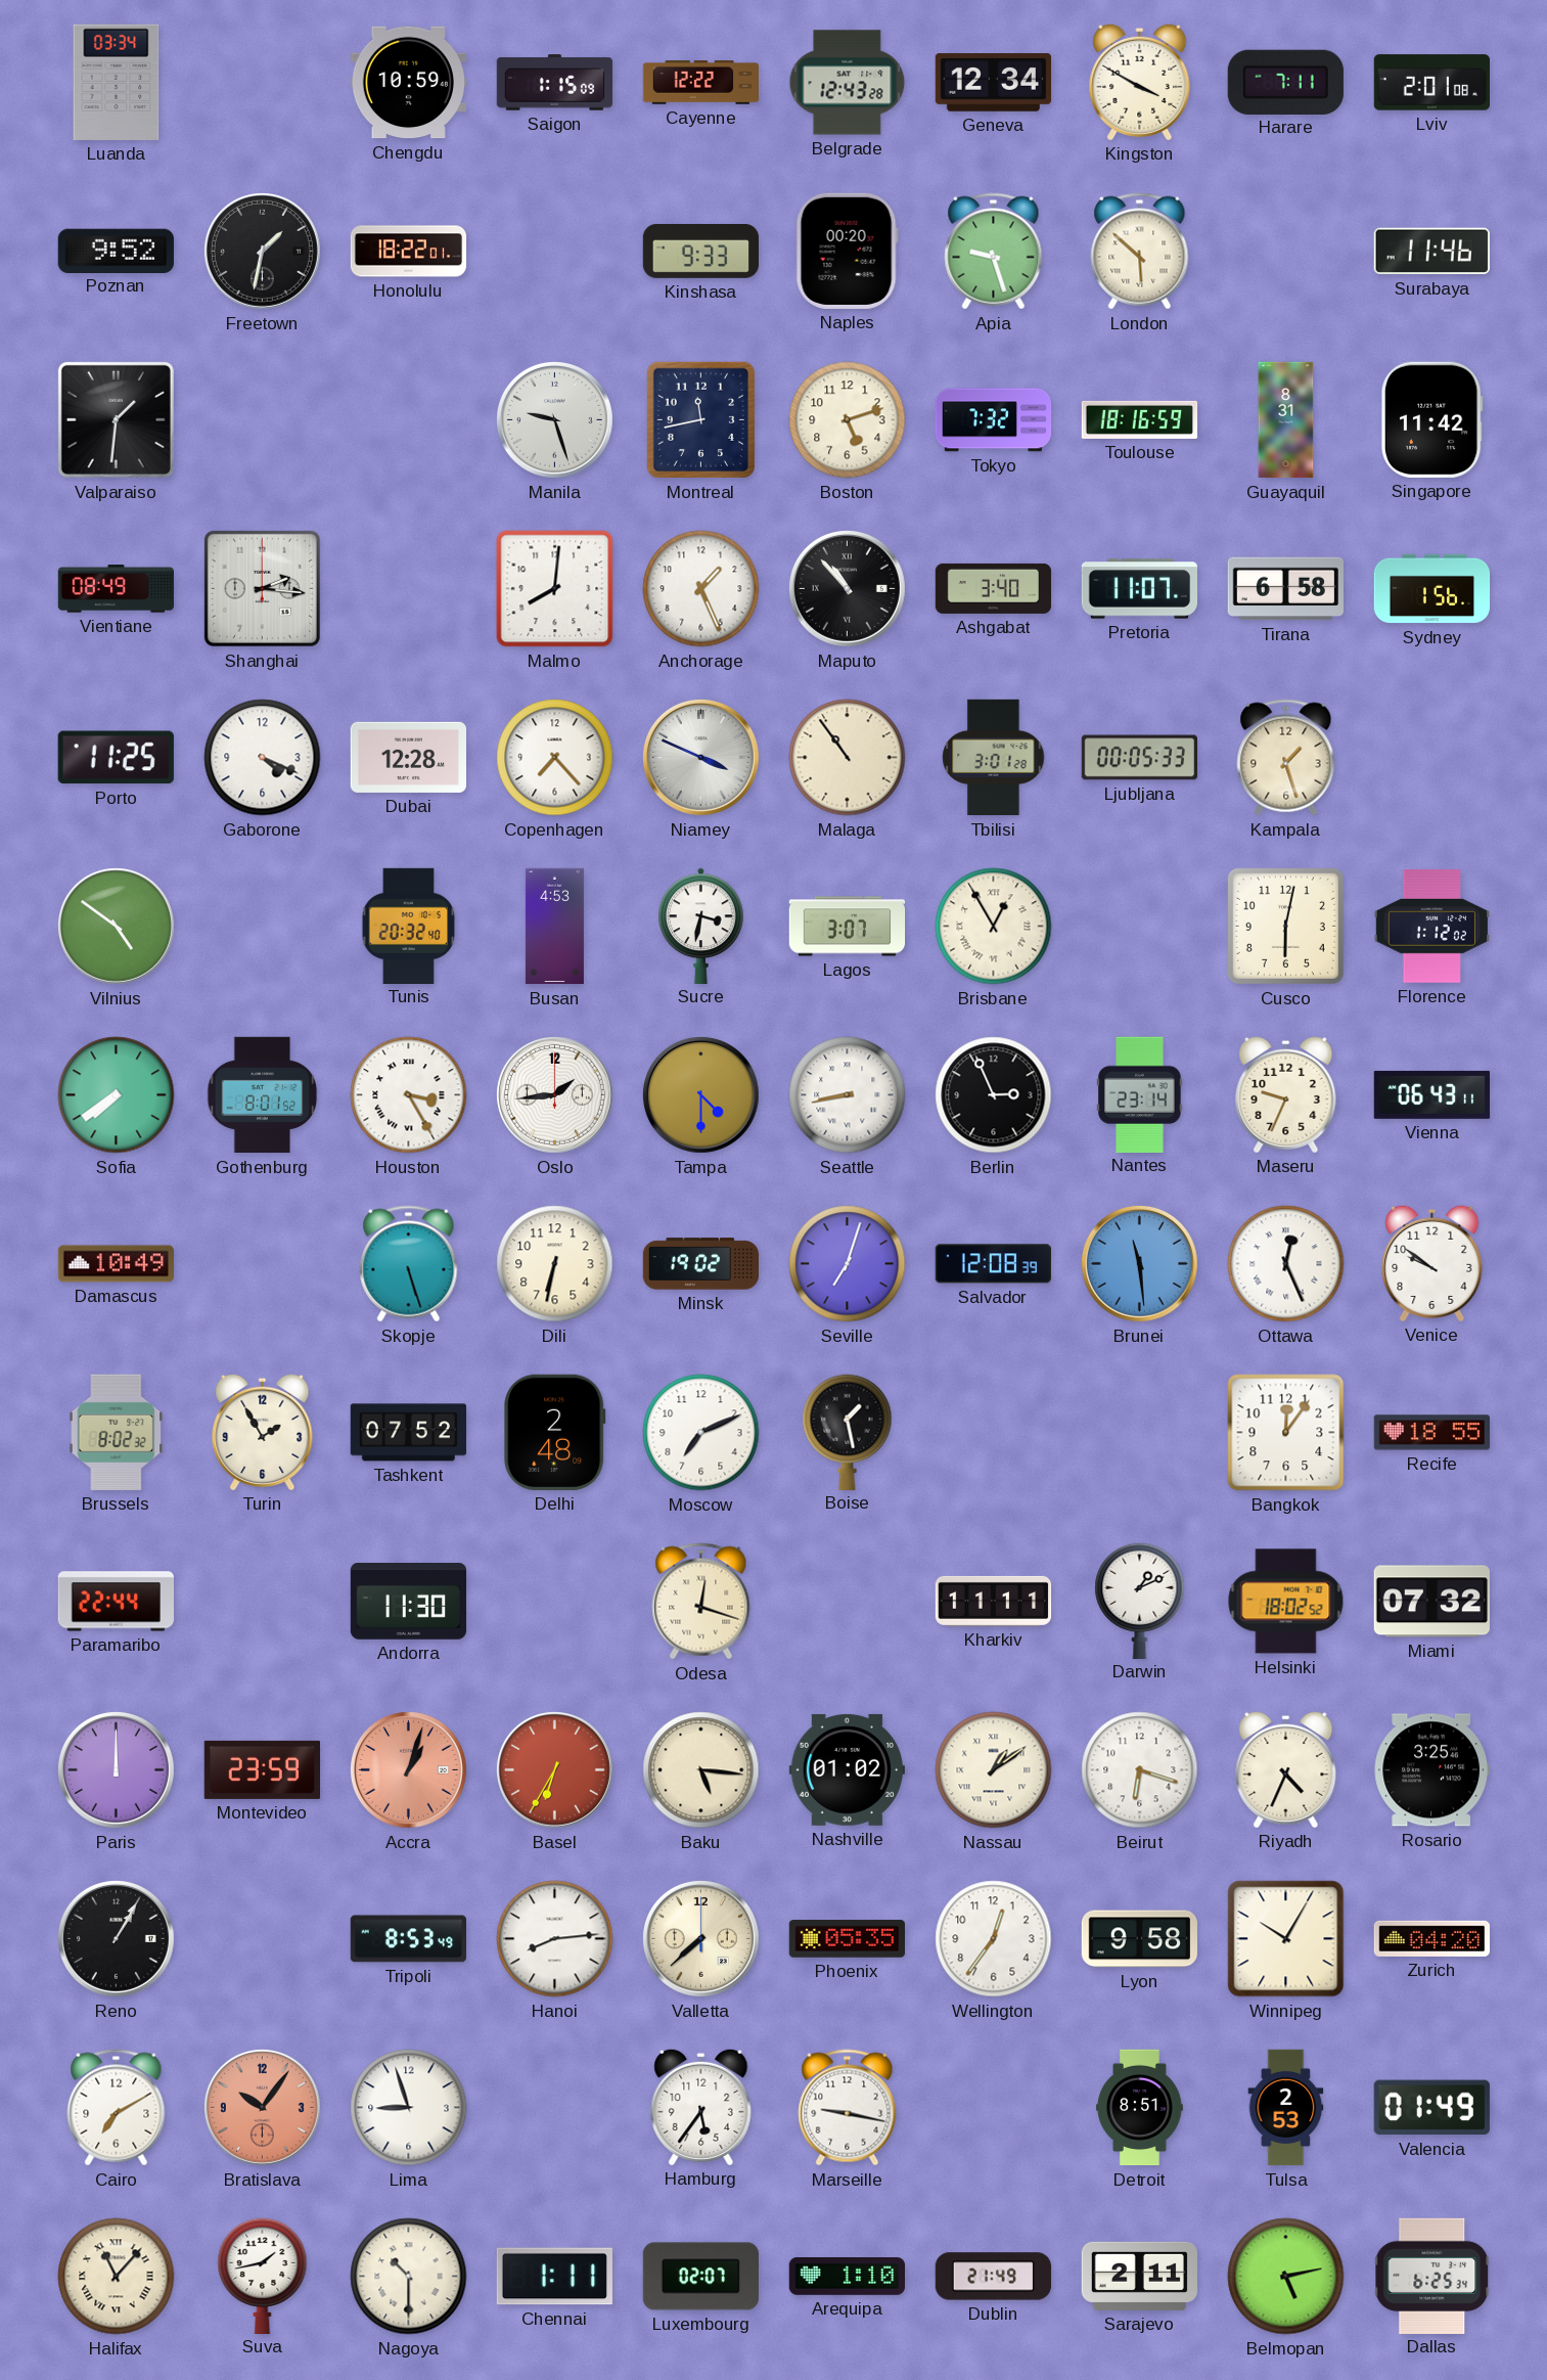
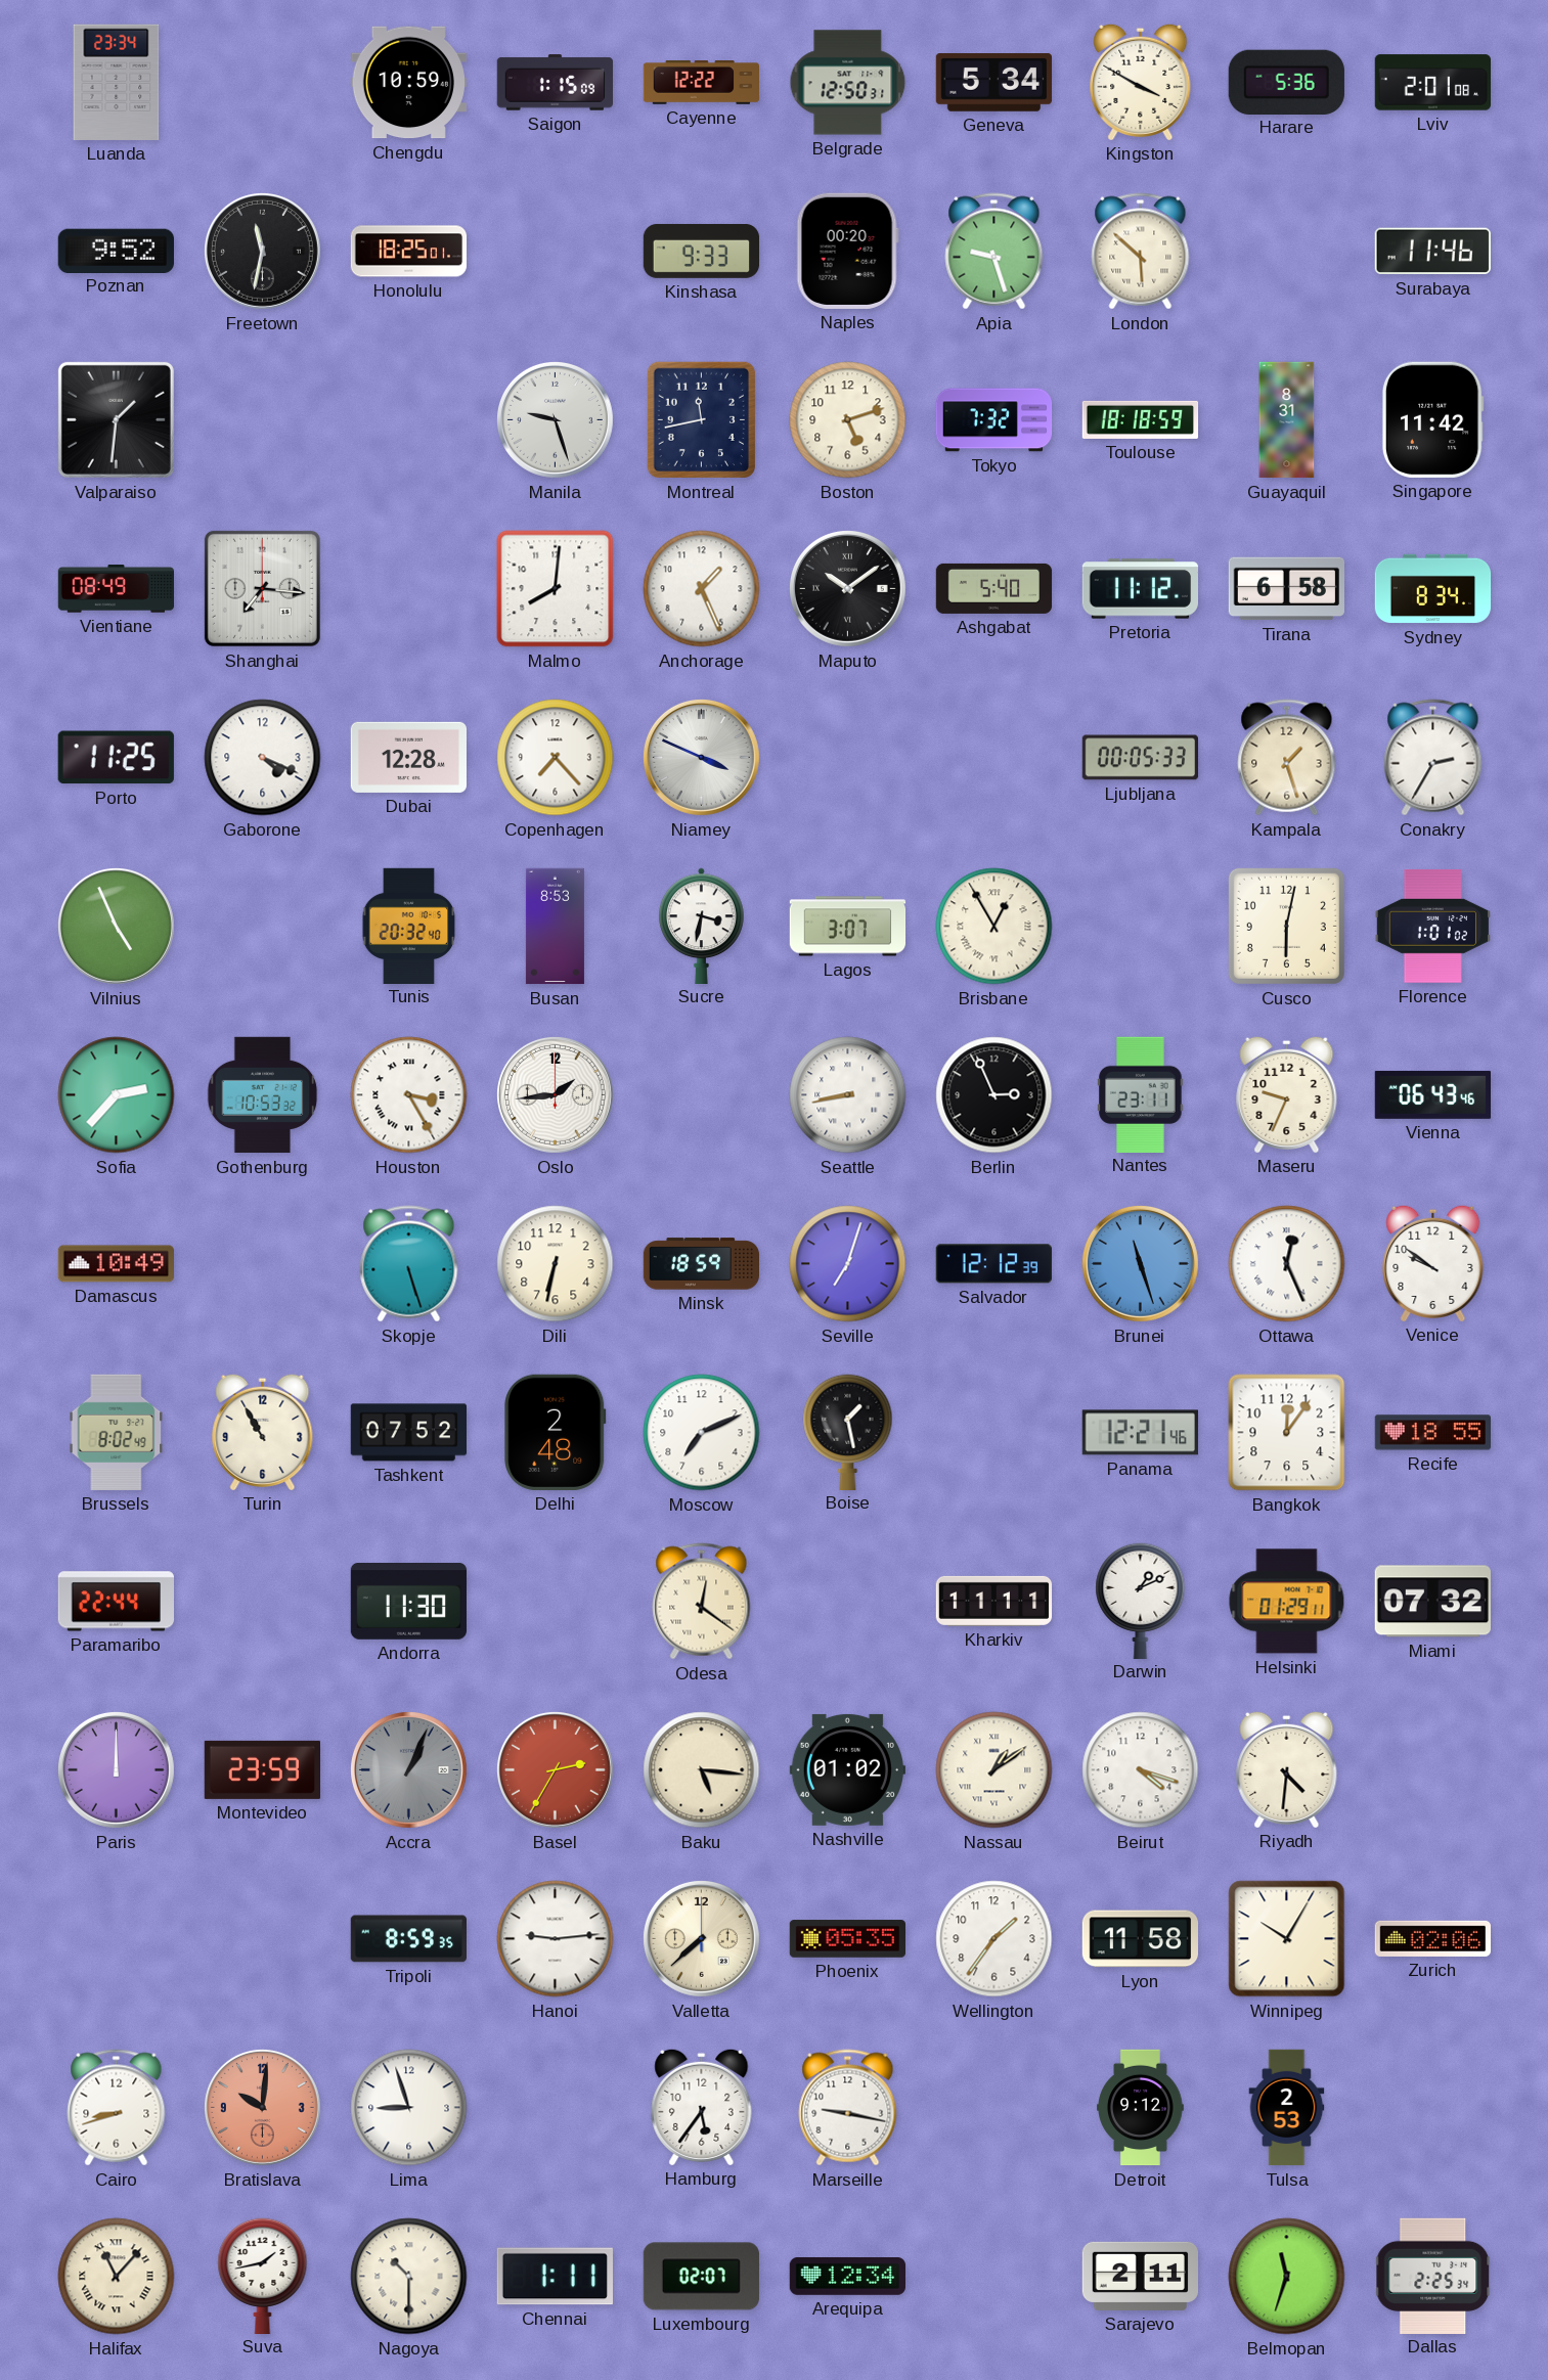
Luanda: 03:34 -> 23:34
Belgrade: 12:43 -> 12:50
Geneva: 12:34 -> 5:34
Harare: 7:11 -> 5:36
Freetown: 1:32 -> 11:32
Honolulu: 18:22 -> 18:25
Toulouse: 18:16 -> 18:18
Shanghai: 2:16 -> 7:16
Maputo: 10:53 -> 10:09
Ashgabat: 3:40 -> 5:40
Pretoria: 11:07 -> 11:12
Sydney: 1:56 -> 8:34
Malaga: 10:54 -> none
Tbilisi: 3:01 -> none
Conakry: none -> 2:35
Vilnius: 4:51 -> 4:56
Busan: 4:53 -> 8:53
Florence: 1:12 -> 1:01
Sofia: 7:39 -> 2:37
Gothenburg: 8:01 -> 10:53
Tampa: 4:30 -> none
Nantes: 23:14 -> 23:11
Vienna: 06:43:11 -> 06:43:46
Minsk: 19:02 -> 18:59
Salvador: 12:08 -> 12:12
Brunei: 11:29 -> 11:27
Brussels: 8:02:32 -> 8:02:49
Turin: 1:55 -> 10:55
Panama: none -> 12:21
Odesa: 12:18 -> 12:21
Helsinki: 18:02 -> 01:29
Accra: 1:03 -> 1:04
Accra dial: salmon -> grey
Basel: 6:35 -> 2:35
Beirut: 6:18 -> 4:18
Riyadh: 4:34 -> 4:31
Rosario: 3:25 -> none
Reno: 1:05 -> none
Tripoli: 8:53 -> 8:59
Hanoi: 8:14 -> 9:14
Wellington: 12:36 -> 1:36
Lyon: 9:58 -> 11:58
Zurich: 04:20 -> 02:06
Cairo: 7:10 -> 8:42
Bratislava: 10:06 -> 10:01
Detroit: 8:51 -> 9:12
Valencia: 01:49 -> none
Arequipa: 1:10 -> 12:34
Dublin: 21:49 -> none
Belmopan: 5:13 -> 11:33
Dallas: 6:25 -> 2:25
